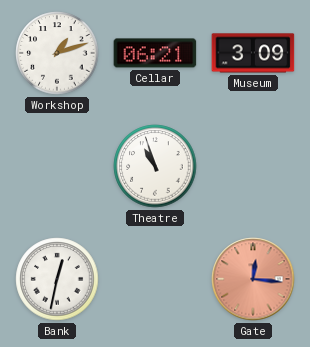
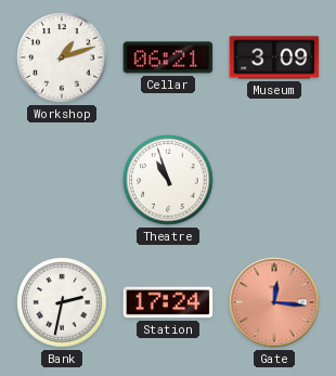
Bank: 12:32 -> 2:32
Station: none -> 17:24
